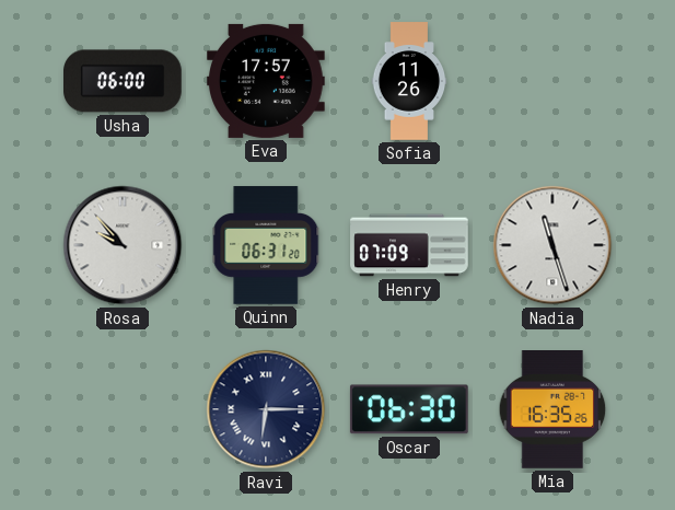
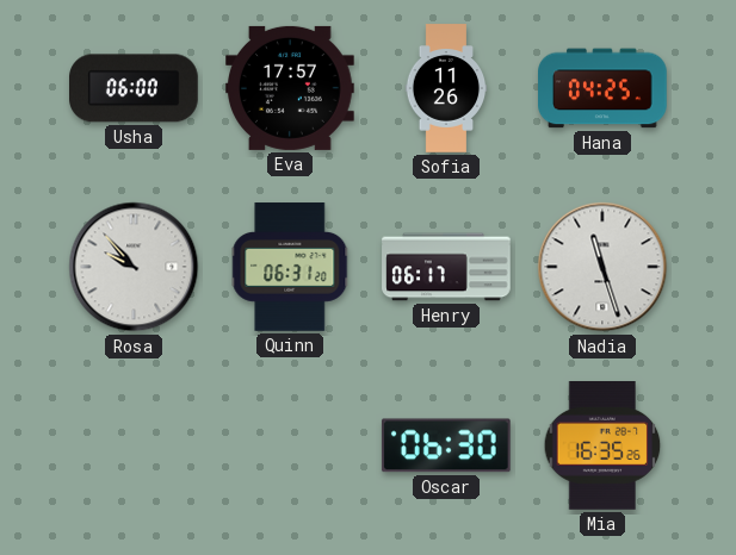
Hana: none -> 04:25
Henry: 07:09 -> 06:17
Ravi: 6:15 -> none
